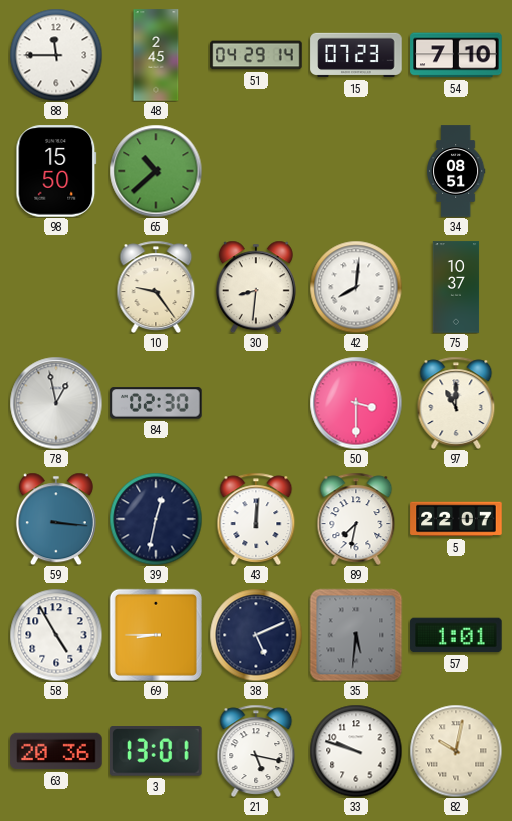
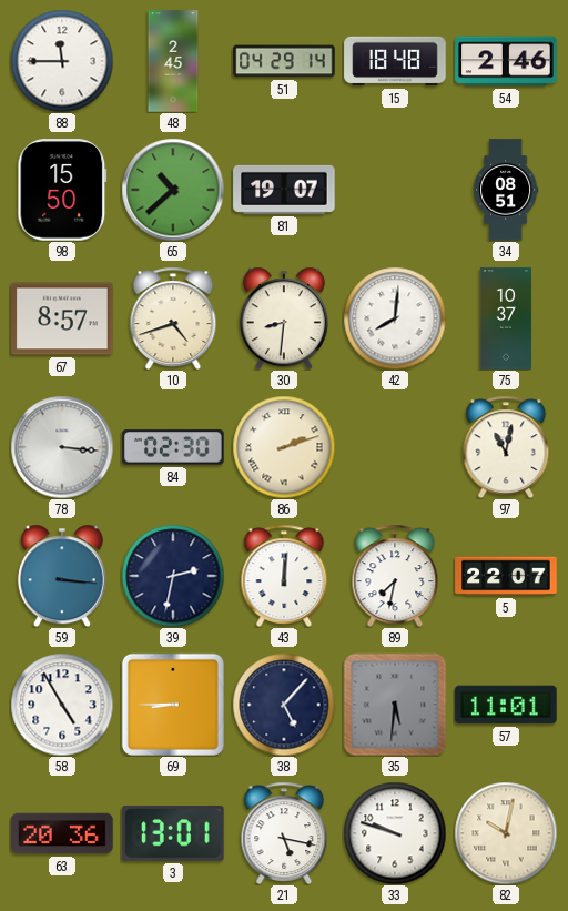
15: 07:23 -> 18:48
54: 7:10 -> 2:46
81: none -> 19:07
67: none -> 8:57
10: 9:24 -> 4:42
78: 12:58 -> 3:16
86: none -> 2:12
50: 3:30 -> none
97: 11:00 -> 11:02
39: 12:32 -> 2:32
38: 5:11 -> 5:07
57: 1:01 -> 11:01
